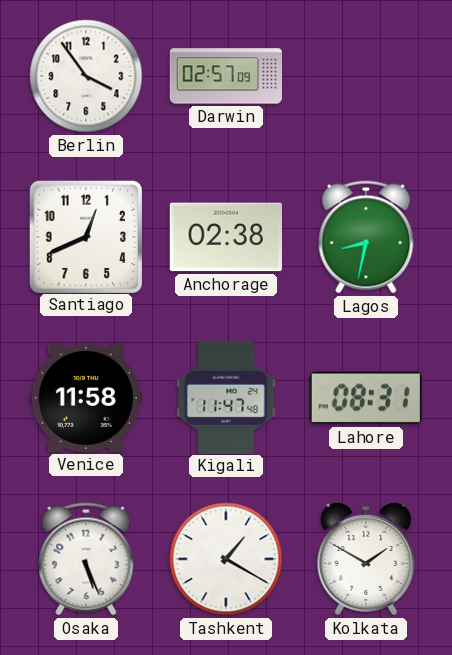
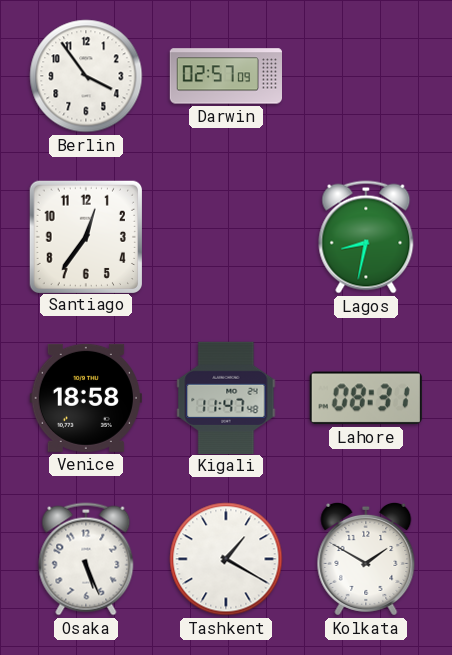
Santiago: 12:41 -> 12:36
Anchorage: 02:38 -> none
Venice: 11:58 -> 18:58
